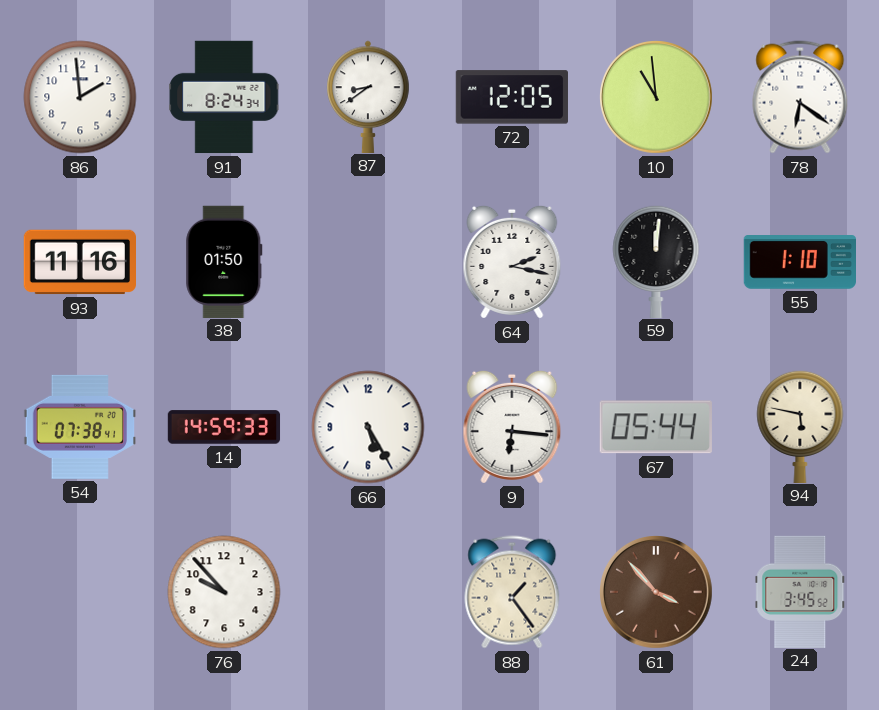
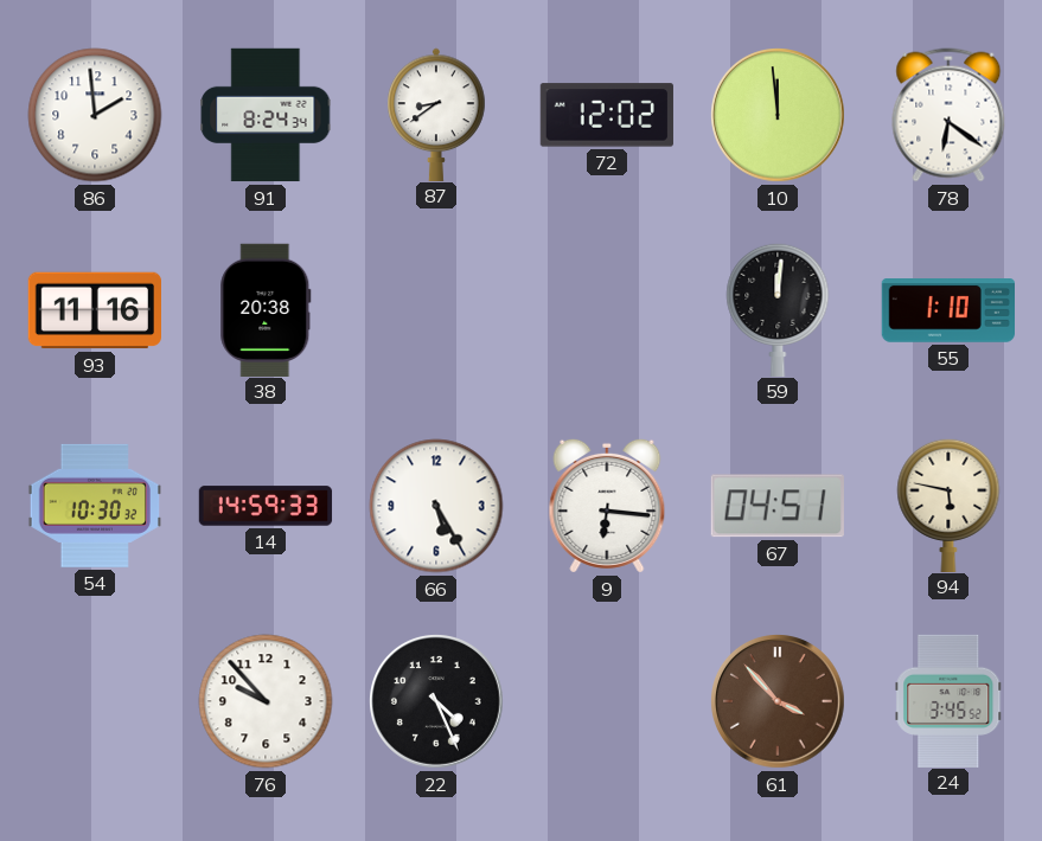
72: 12:05 -> 12:02
10: 10:59 -> 11:59
38: 01:50 -> 20:38
64: 2:17 -> none
54: 07:38 -> 10:30
67: 05:44 -> 04:51
22: none -> 4:26
88: 1:24 -> none
